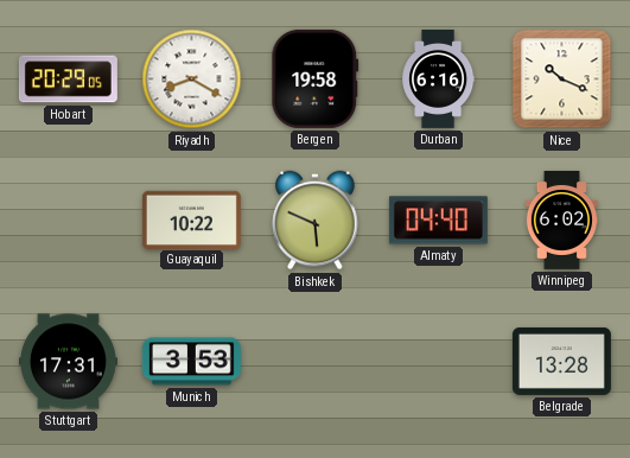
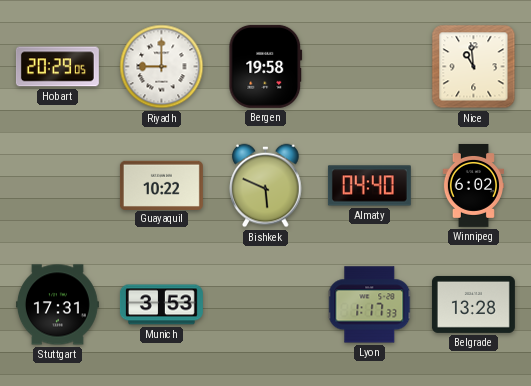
Riyadh: 8:20 -> 9:00
Durban: 6:16 -> none
Nice: 10:19 -> 10:59
Lyon: none -> 1:17
